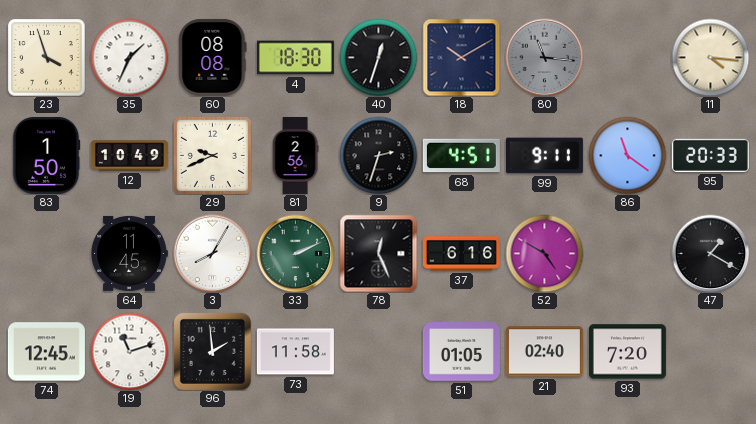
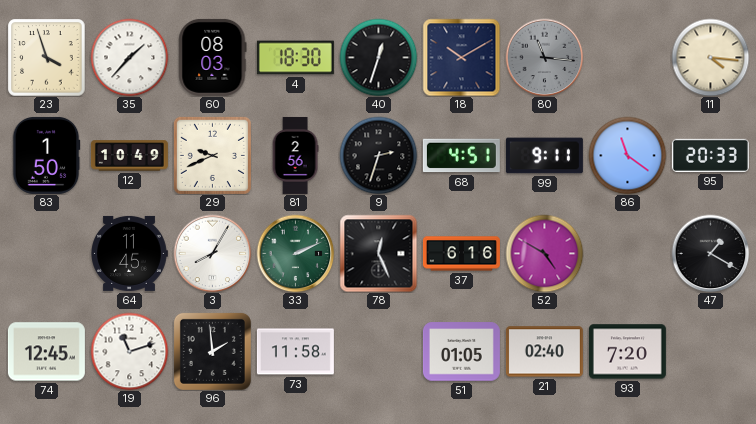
35: 1:34 -> 1:37
60: 08:08 -> 08:03
